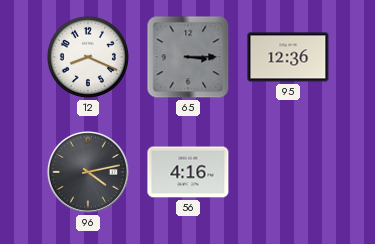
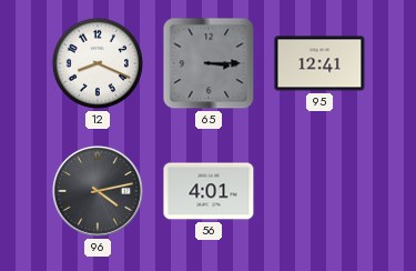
95: 12:36 -> 12:41
56: 4:16 -> 4:01
